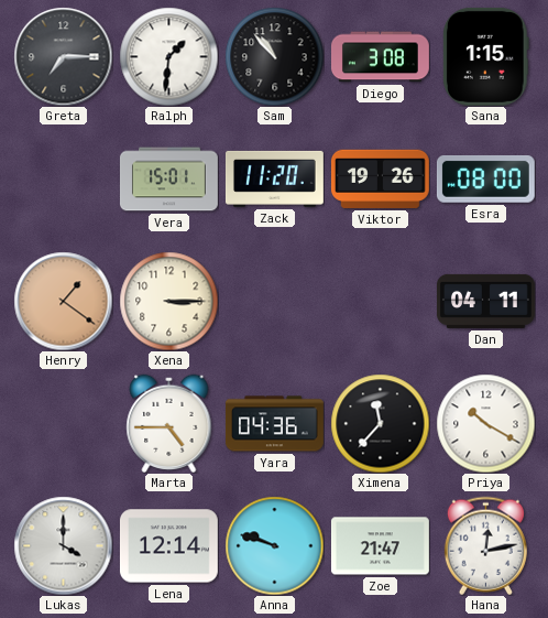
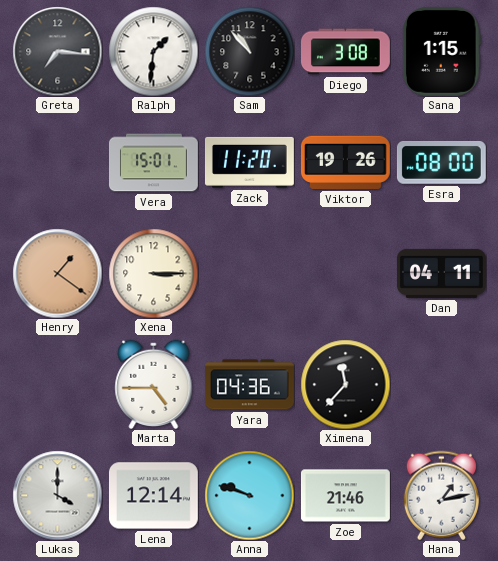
Greta: 7:15 -> 7:16
Priya: 10:20 -> none
Zoe: 21:47 -> 21:46
Hana: 12:13 -> 1:13
